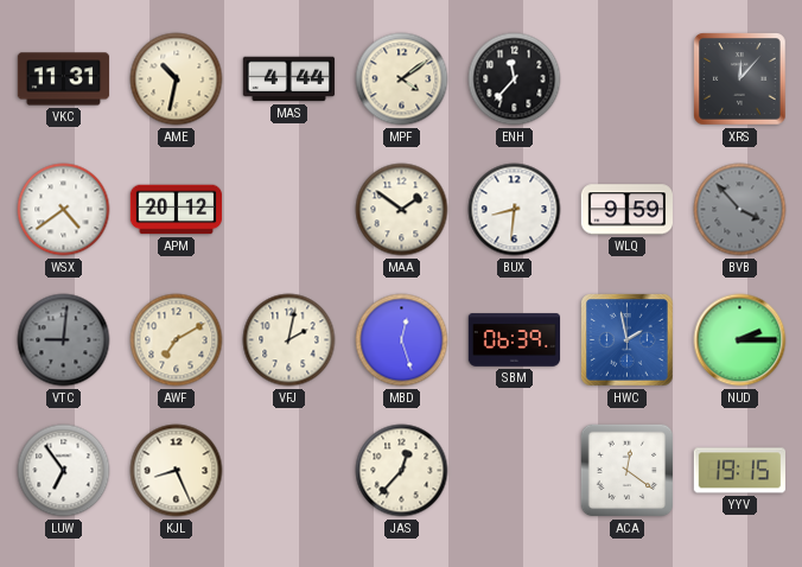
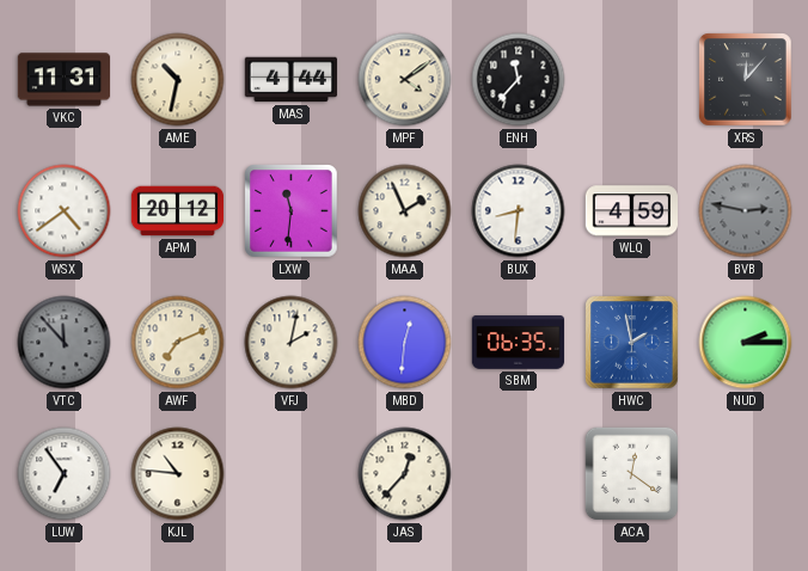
LXW: none -> 11:31
MAA: 1:51 -> 1:56
WLQ: 9:59 -> 4:59
BVB: 3:53 -> 2:47
VTC: 9:01 -> 11:53
AWF: 7:10 -> 7:11
MBD: 12:27 -> 12:31
SBM: 06:39 -> 06:35
KJL: 8:26 -> 10:46
YYV: 19:15 -> none
